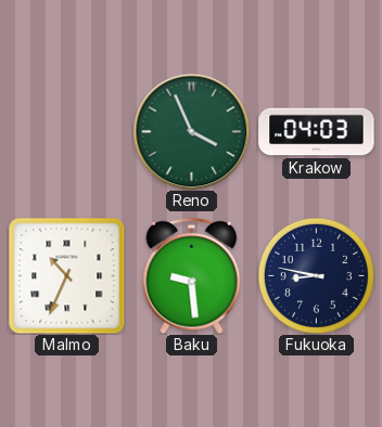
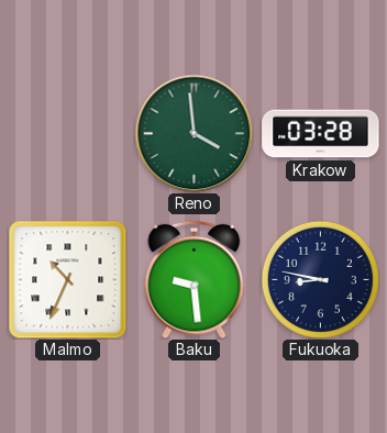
Reno: 3:56 -> 3:59
Krakow: 04:03 -> 03:28
